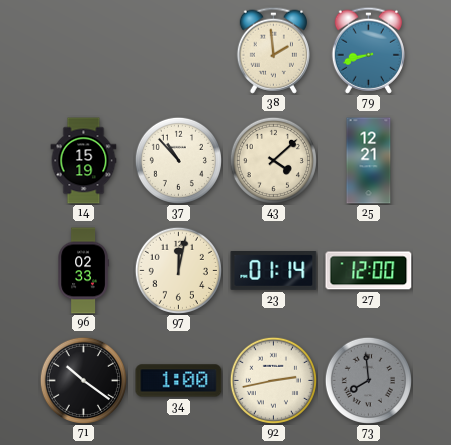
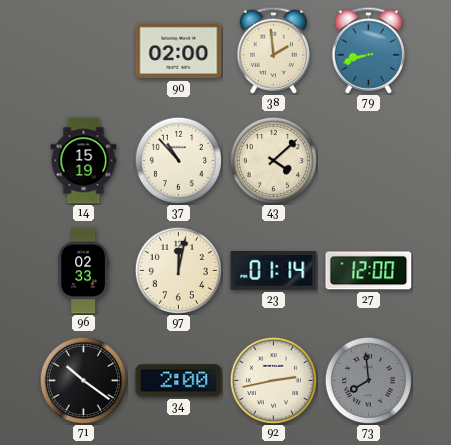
90: none -> 02:00
25: 12:21 -> none
34: 1:00 -> 2:00
